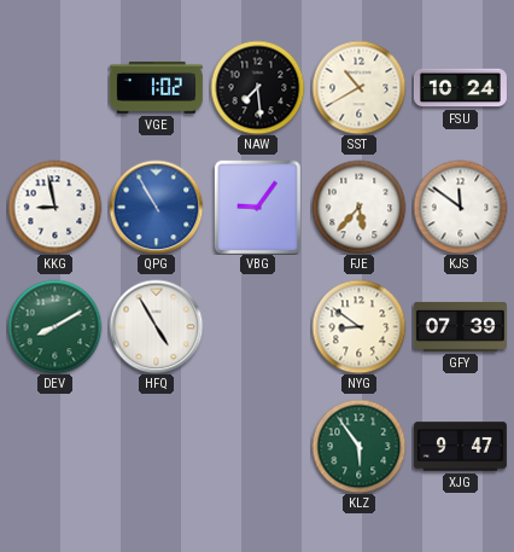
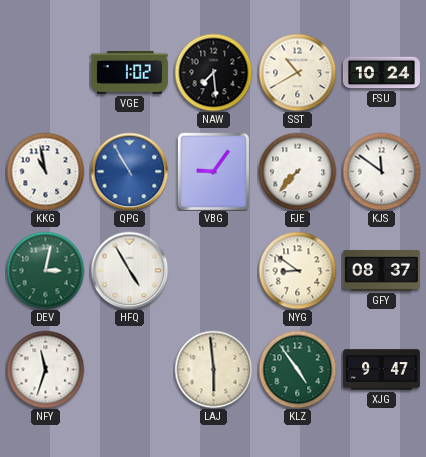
KKG: 8:58 -> 10:58
FJE: 5:37 -> 7:37
DEV: 8:10 -> 3:02
GFY: 07:39 -> 08:37
NFY: none -> 11:33
LAJ: none -> 5:59
KLZ: 5:54 -> 4:54
